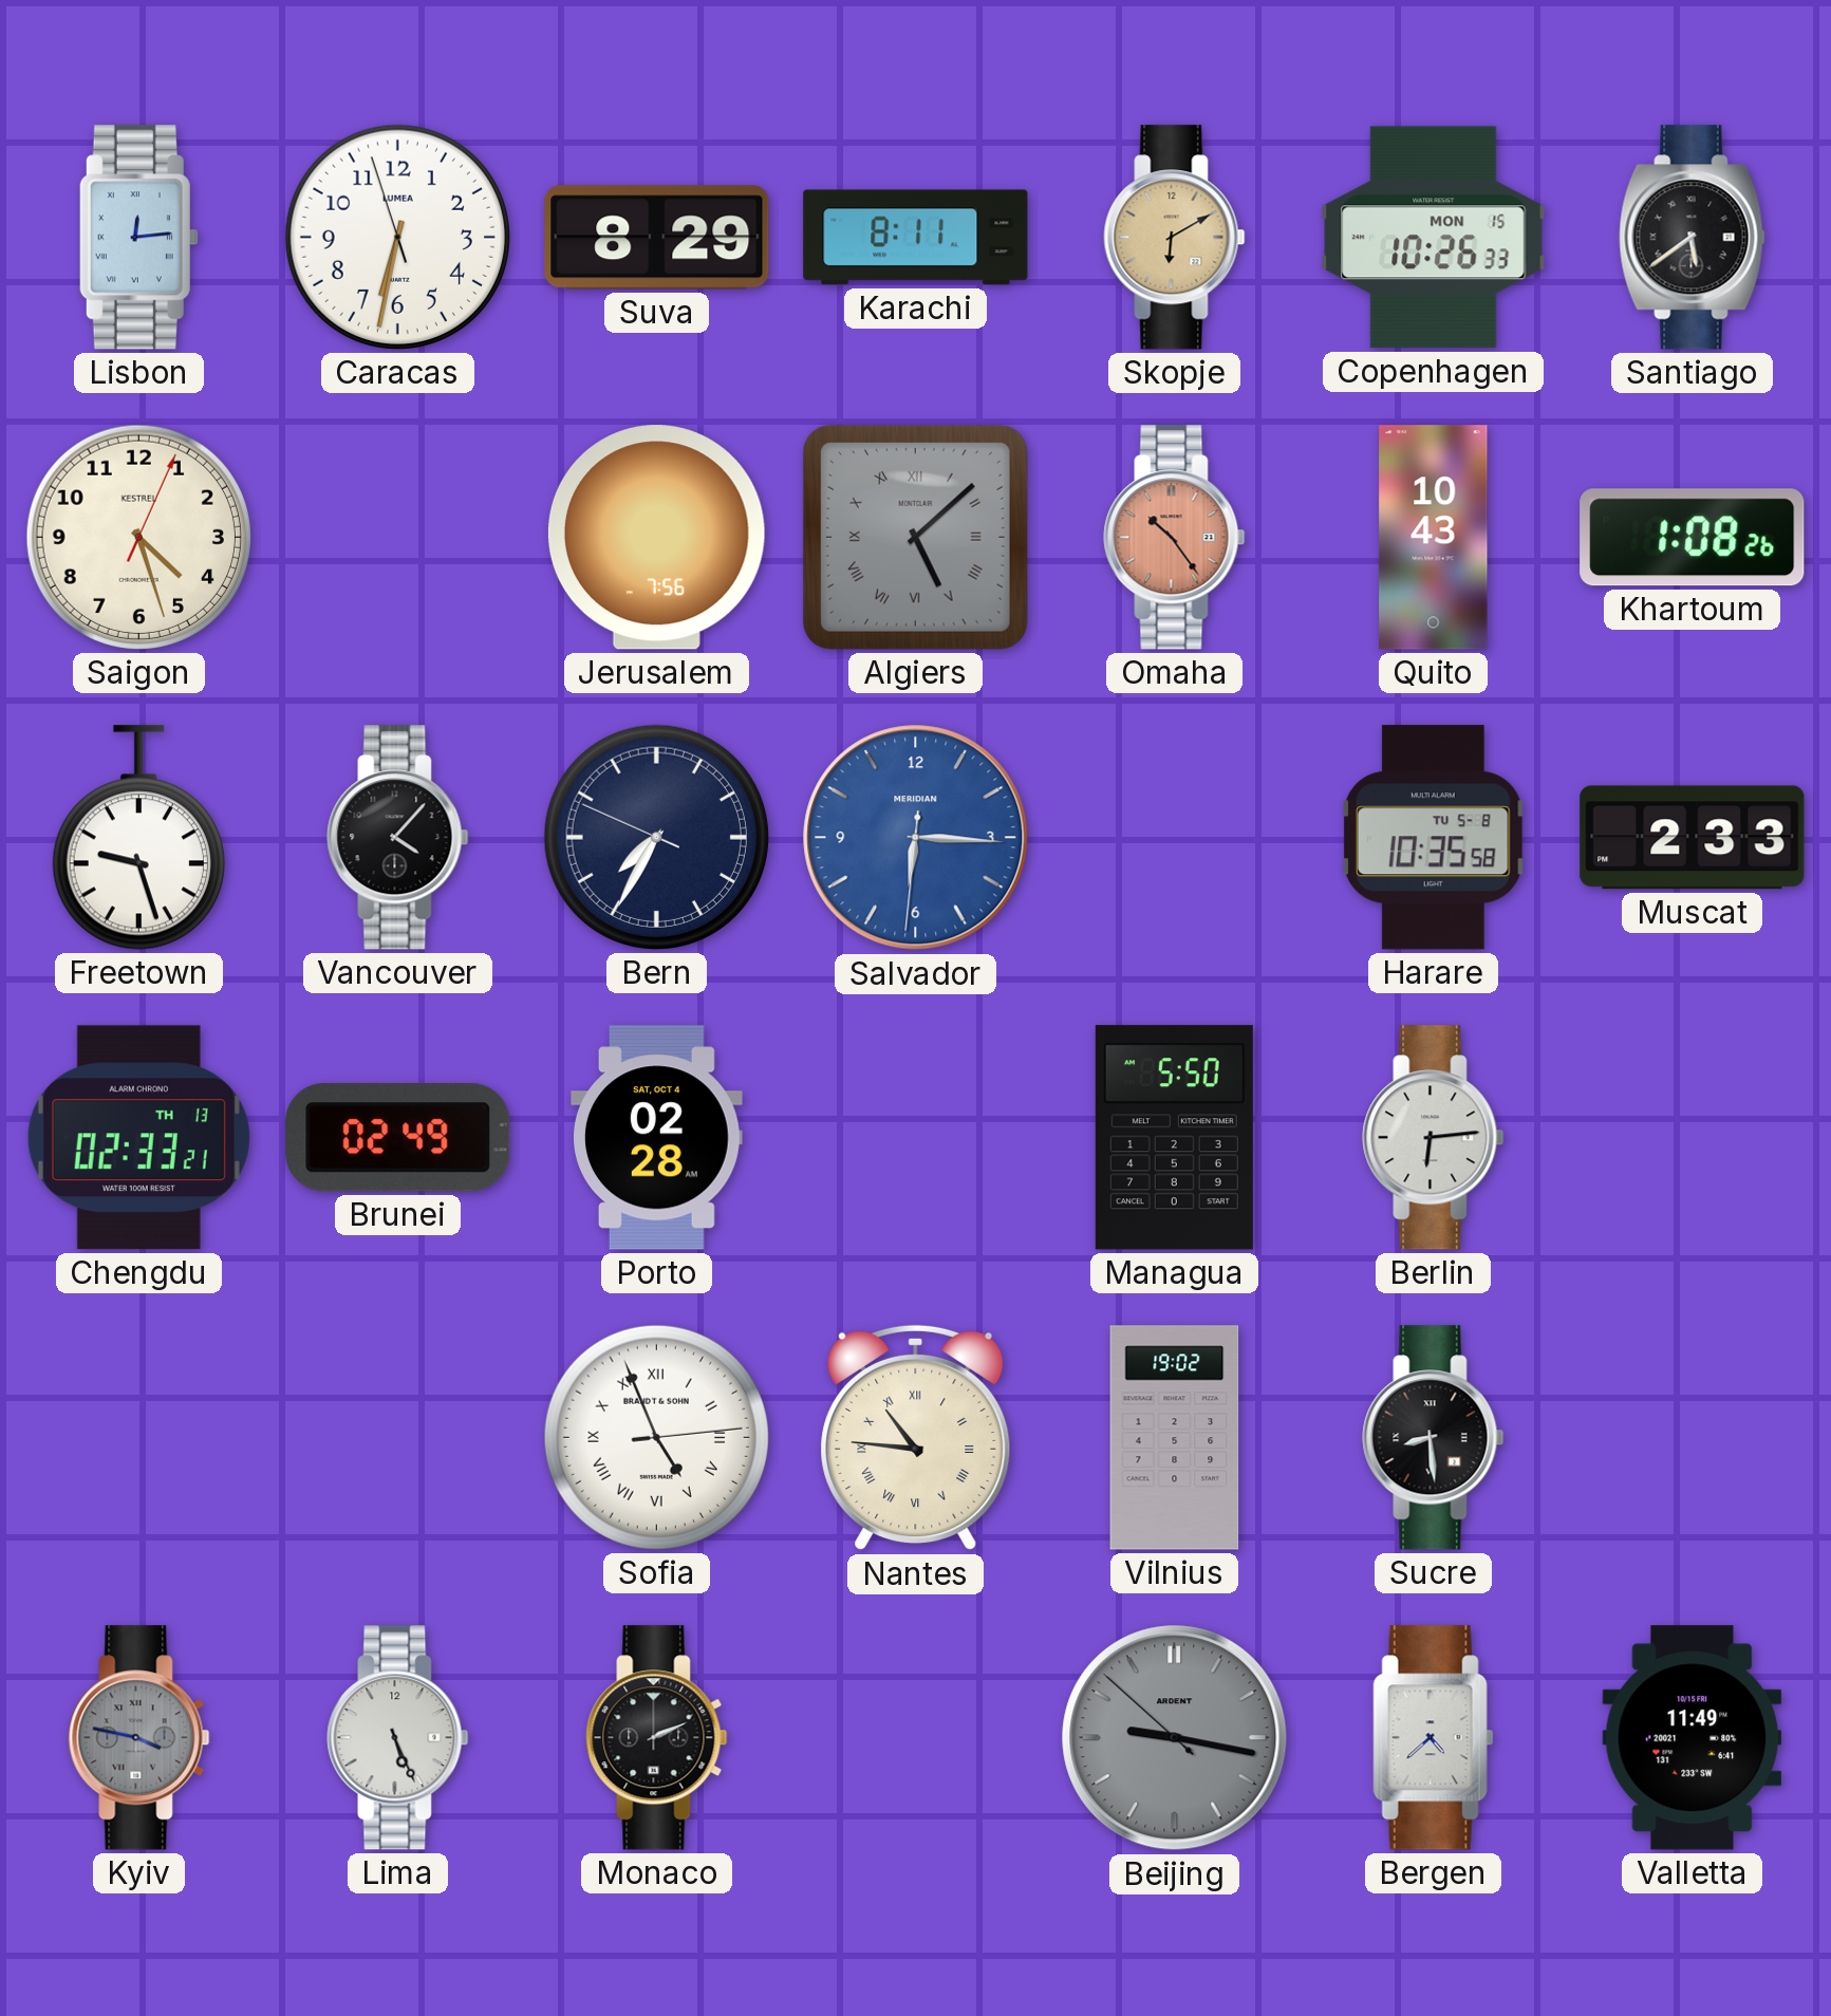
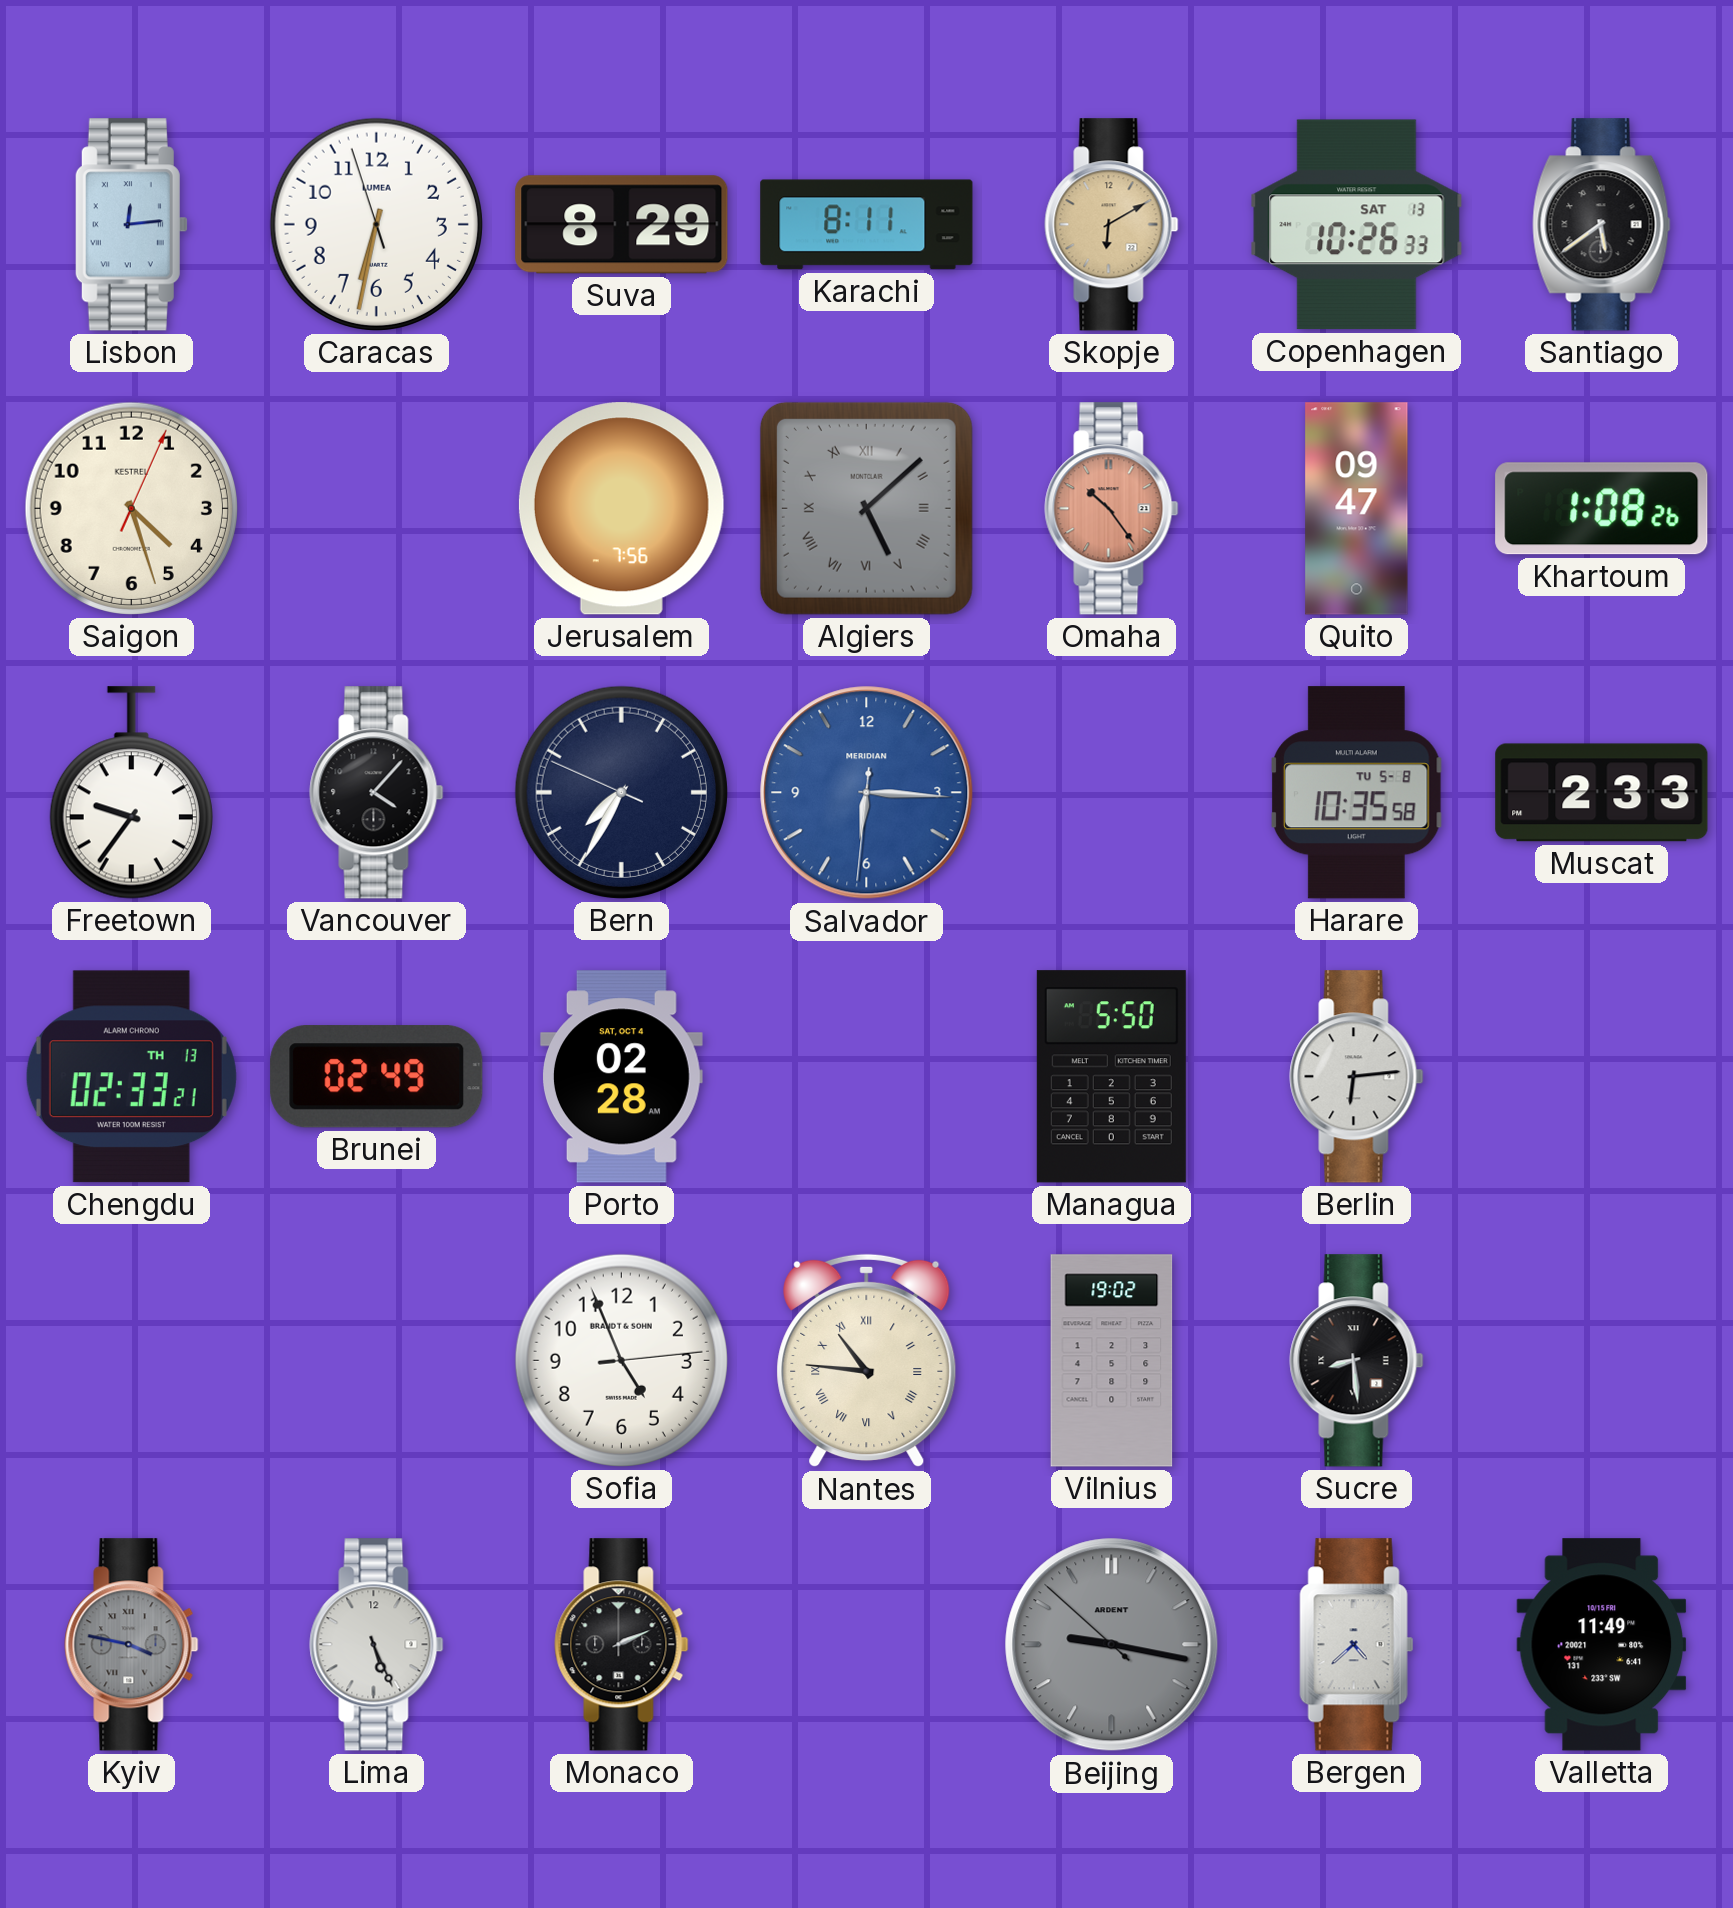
Copenhagen date: MON 15 -> SAT 13
Quito: 10:43 -> 09:47
Freetown: 9:27 -> 9:36
Sofia numerals: Roman -> Arabic
